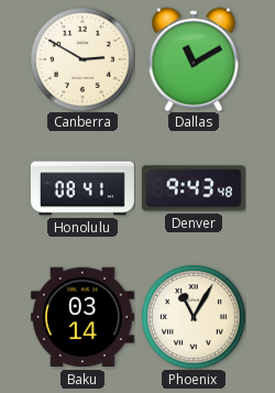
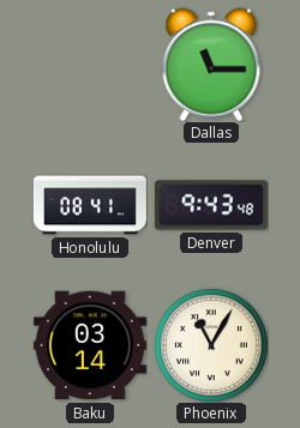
Canberra: 2:50 -> none
Dallas: 11:10 -> 11:15
